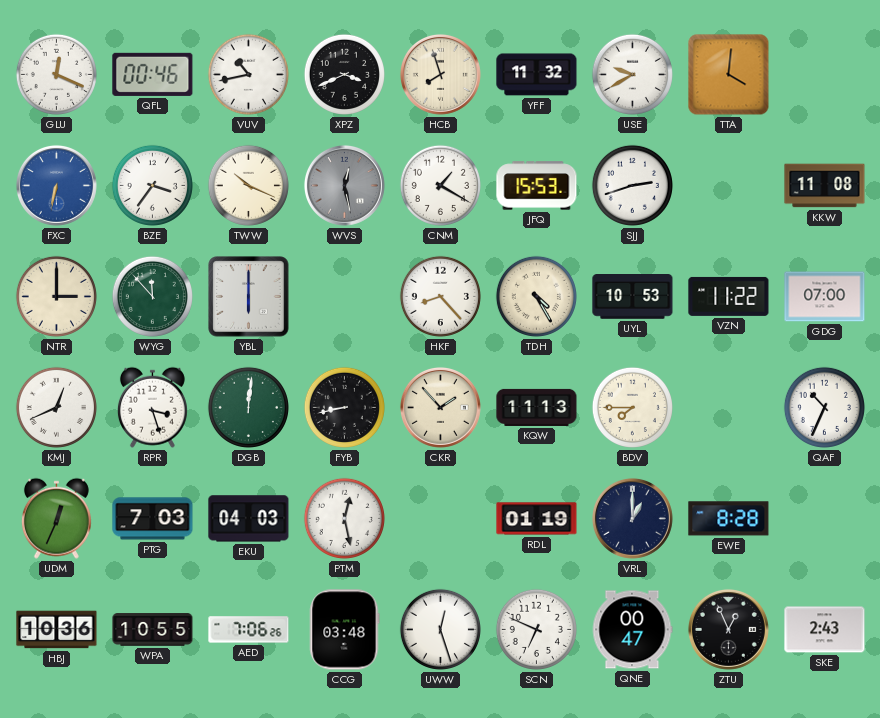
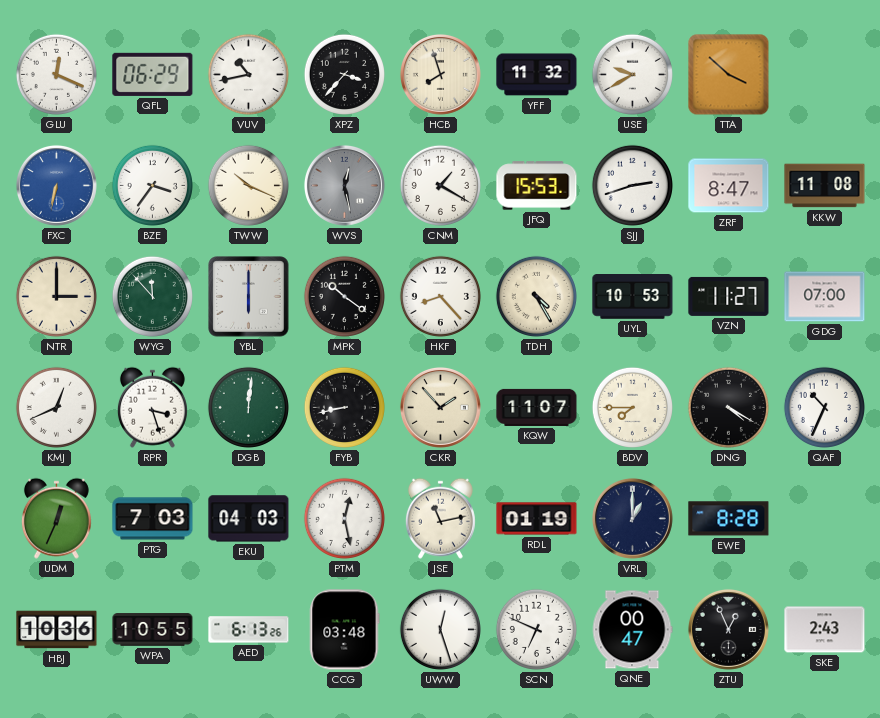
QFL: 00:46 -> 06:29
XPZ: 3:41 -> 3:37
TTA: 4:01 -> 3:52
ZRF: none -> 8:47
MPK: none -> 10:21
VZN: 11:22 -> 11:27
KQW: 11:13 -> 11:07
DNG: none -> 4:20
JSE: none -> 11:13
AED: 7:06 -> 6:13
